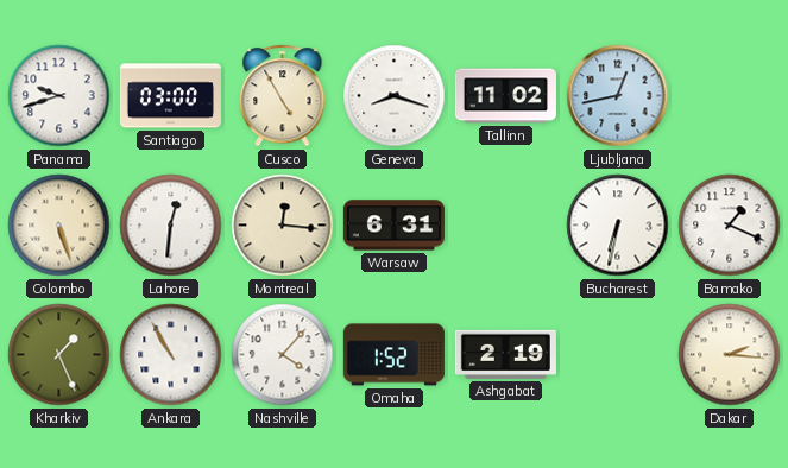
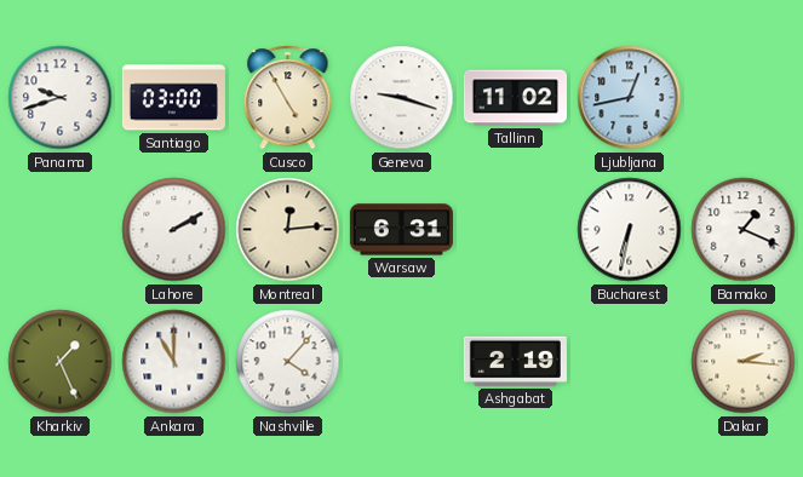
Geneva: 8:18 -> 9:18
Colombo: 5:27 -> none
Lahore: 12:31 -> 2:10
Montreal: 12:16 -> 12:14
Ankara: 10:55 -> 11:00
Omaha: 1:52 -> none
